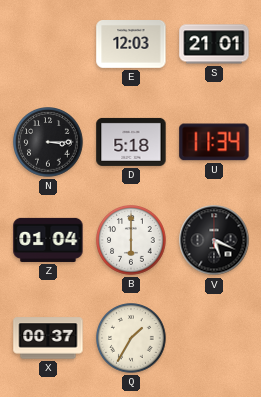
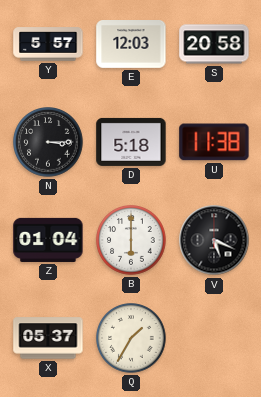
Y: none -> 5:57
S: 21:01 -> 20:58
U: 11:34 -> 11:38
X: 00:37 -> 05:37
